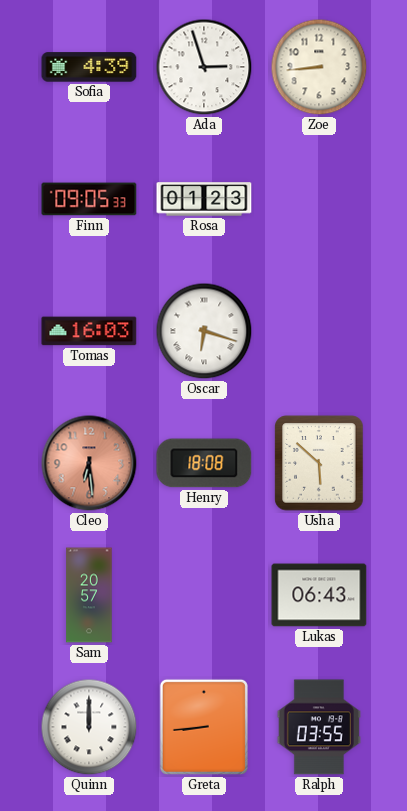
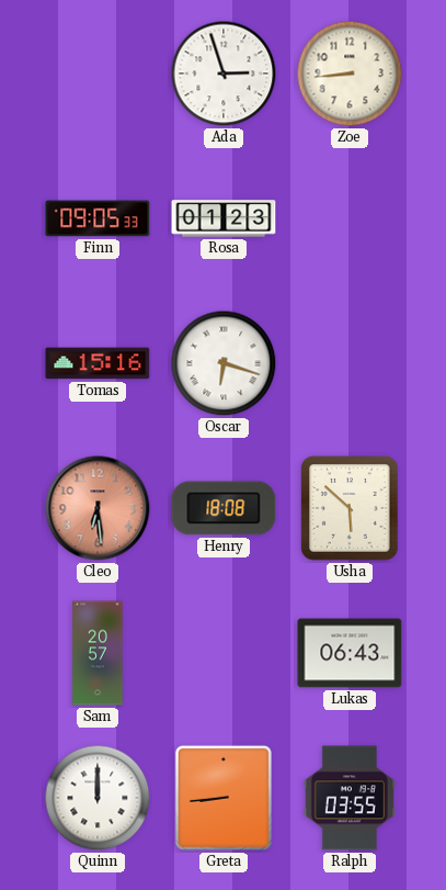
Sofia: 4:39 -> none
Tomas: 16:03 -> 15:16
